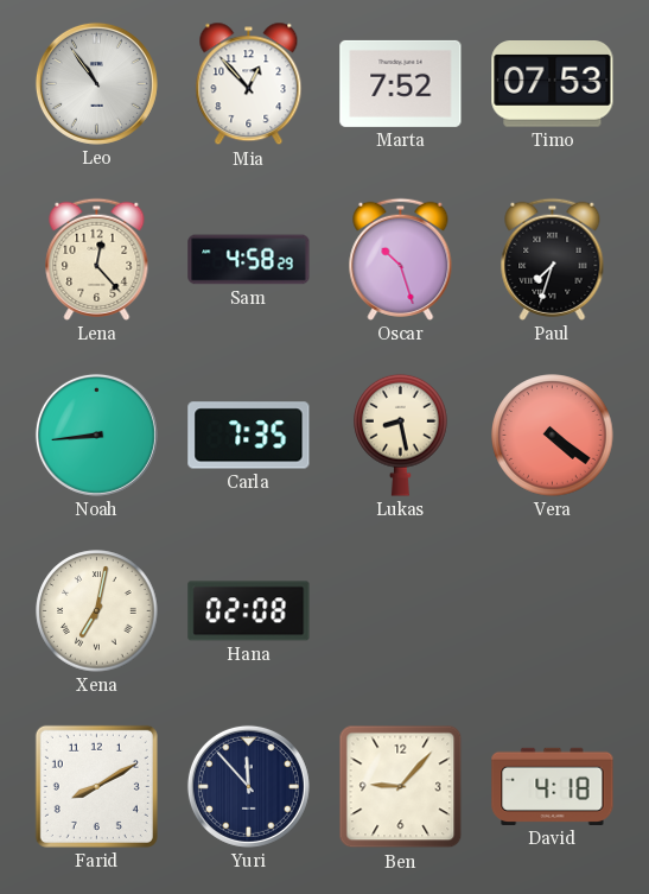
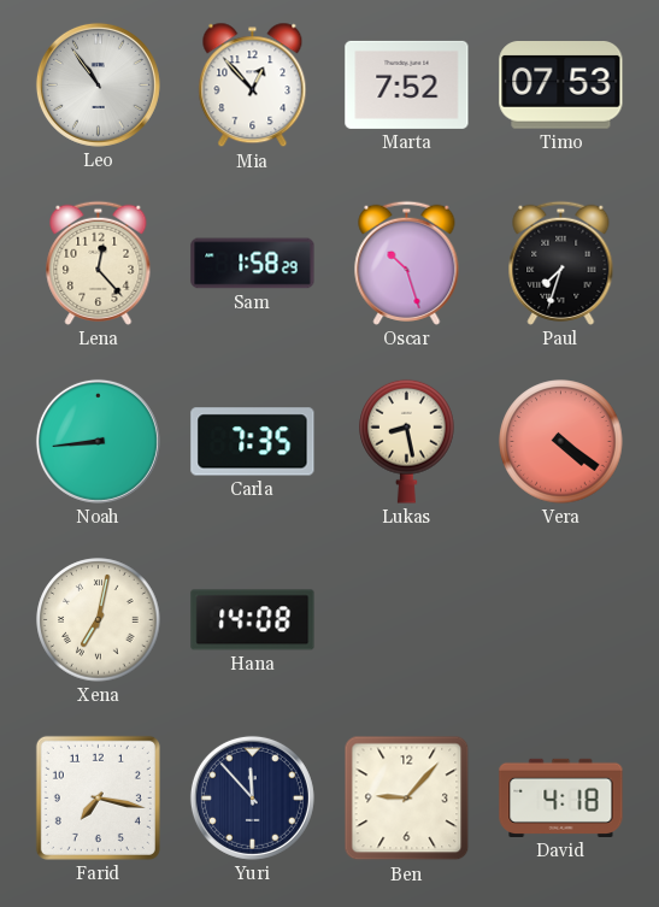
Sam: 4:58 -> 1:58
Hana: 02:08 -> 14:08
Farid: 8:10 -> 7:17
